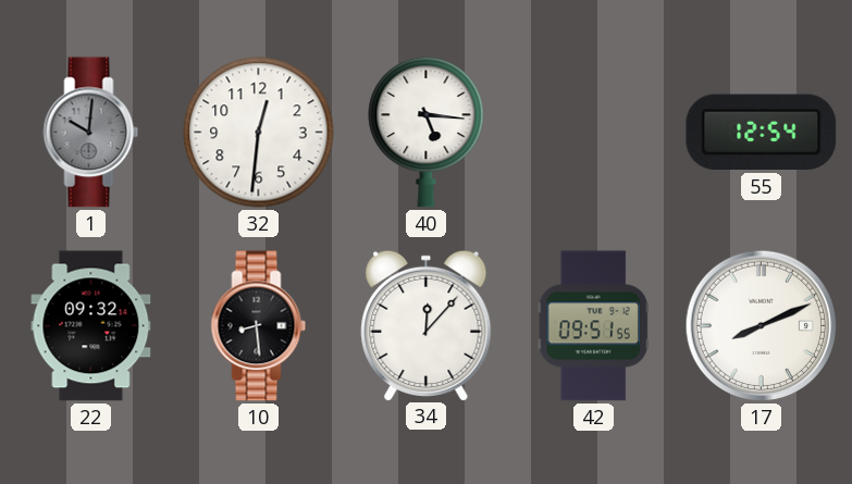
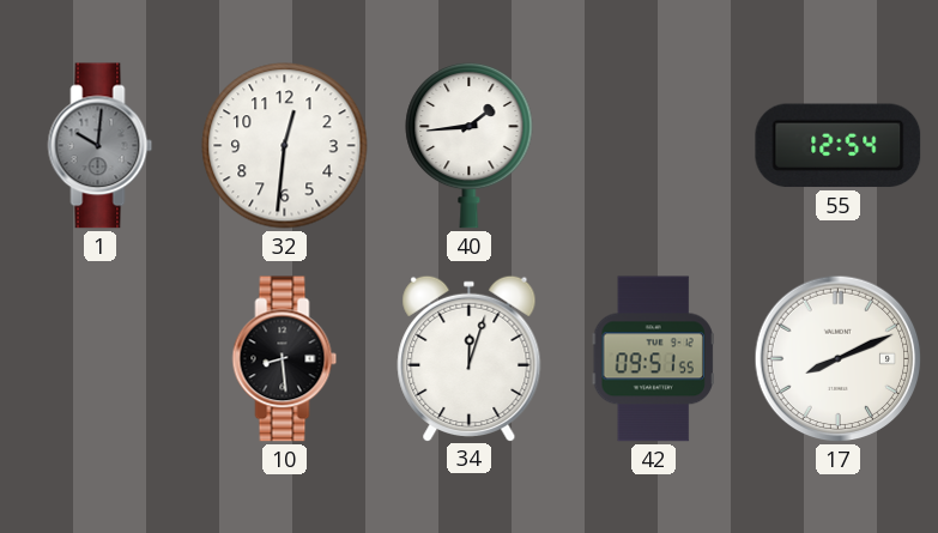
40: 5:16 -> 1:44
22: 09:32 -> none
34: 12:07 -> 12:03
